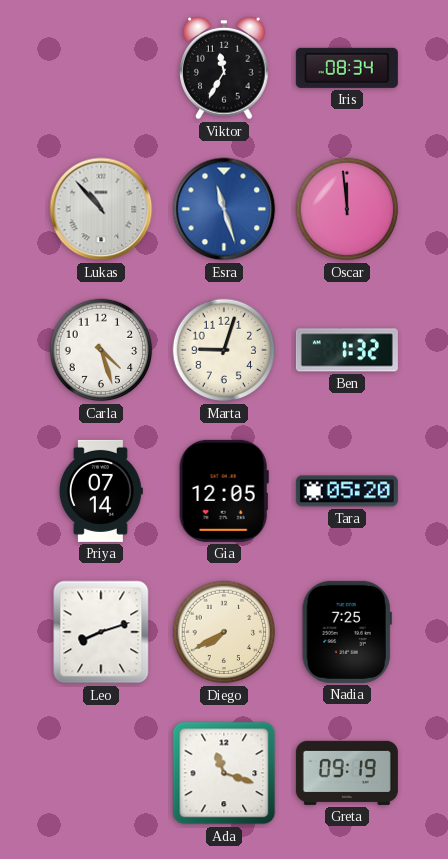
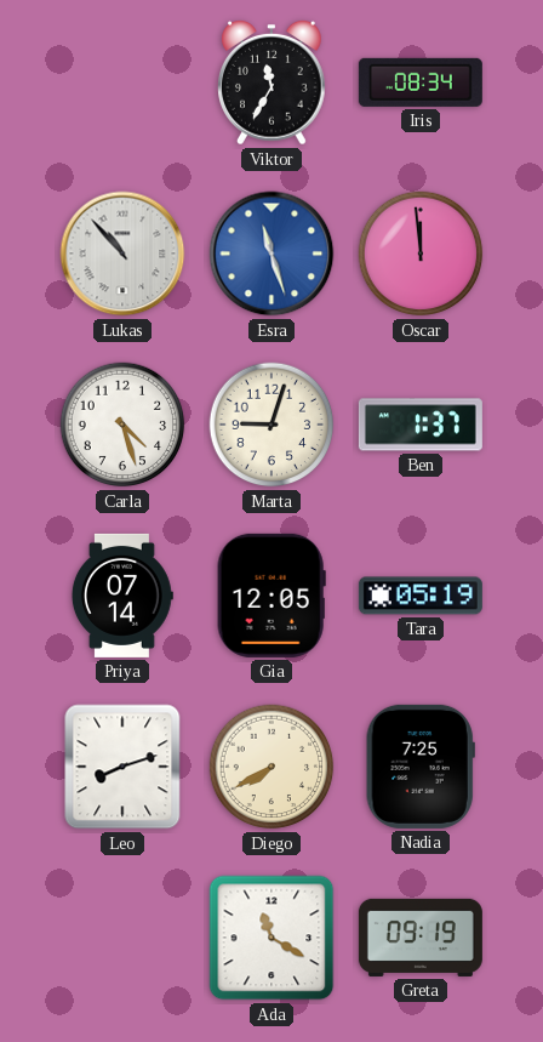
Ben: 1:32 -> 1:37
Tara: 05:20 -> 05:19
Ada: 11:18 -> 11:20
